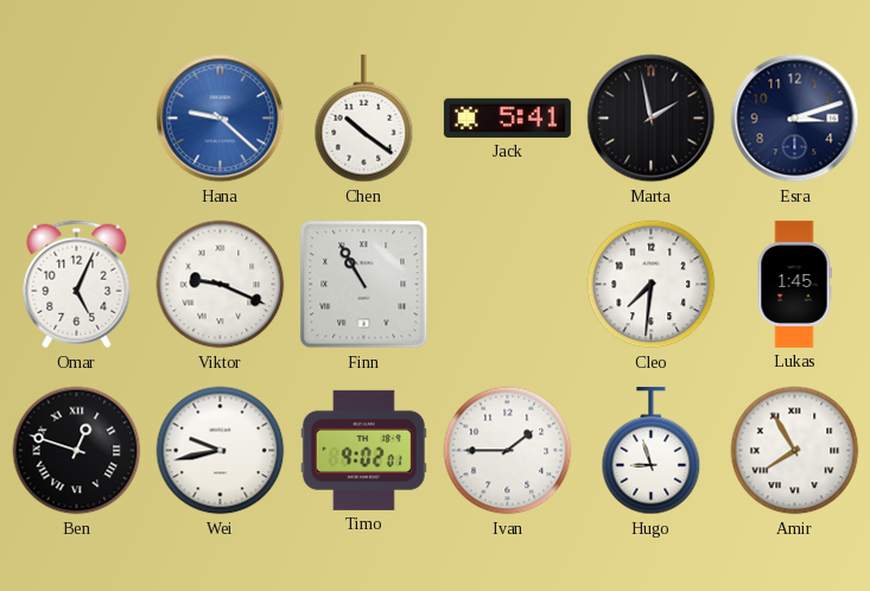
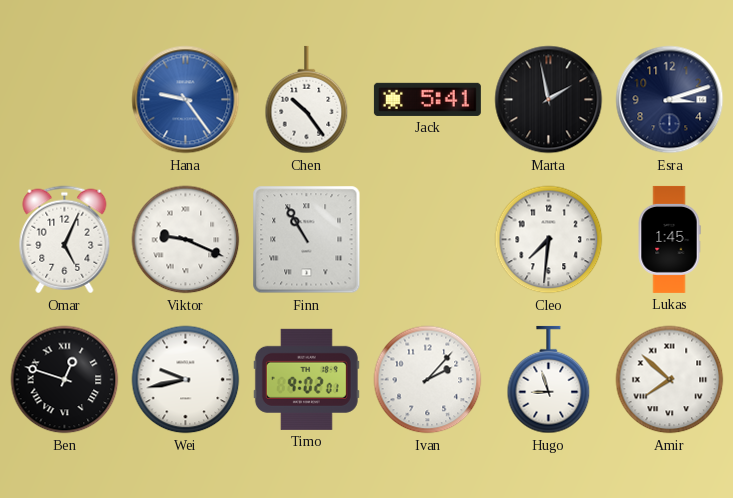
Hana: 9:22 -> 9:24
Chen: 10:21 -> 10:24
Ivan: 1:45 -> 2:07
Amir: 7:55 -> 7:52
